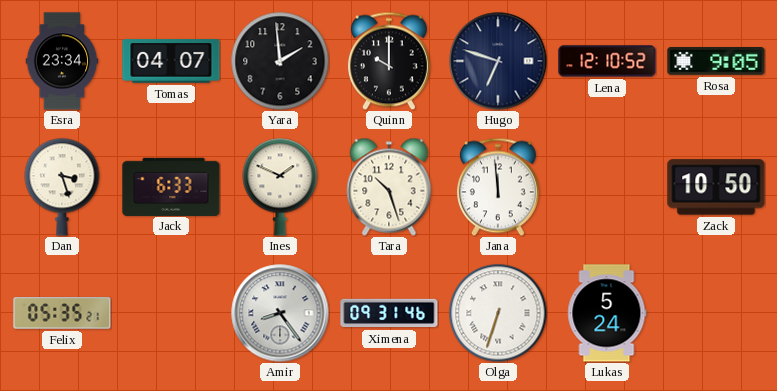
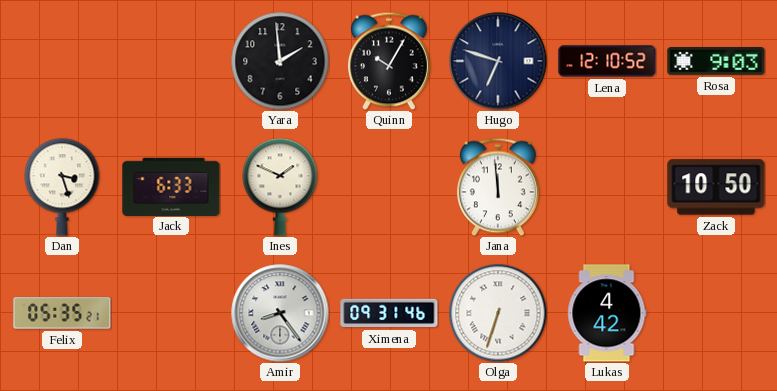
Esra: 23:34 -> none
Tomas: 04:07 -> none
Quinn: 10:00 -> 10:05
Rosa: 9:05 -> 9:03
Tara: 10:27 -> none
Lukas: 5:24 -> 4:42
